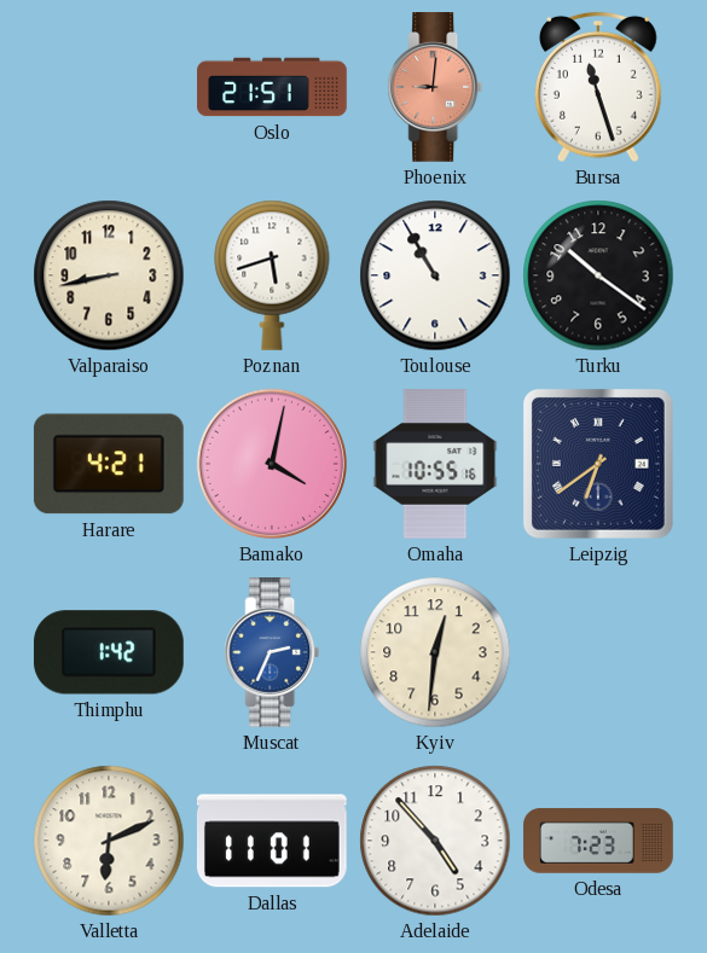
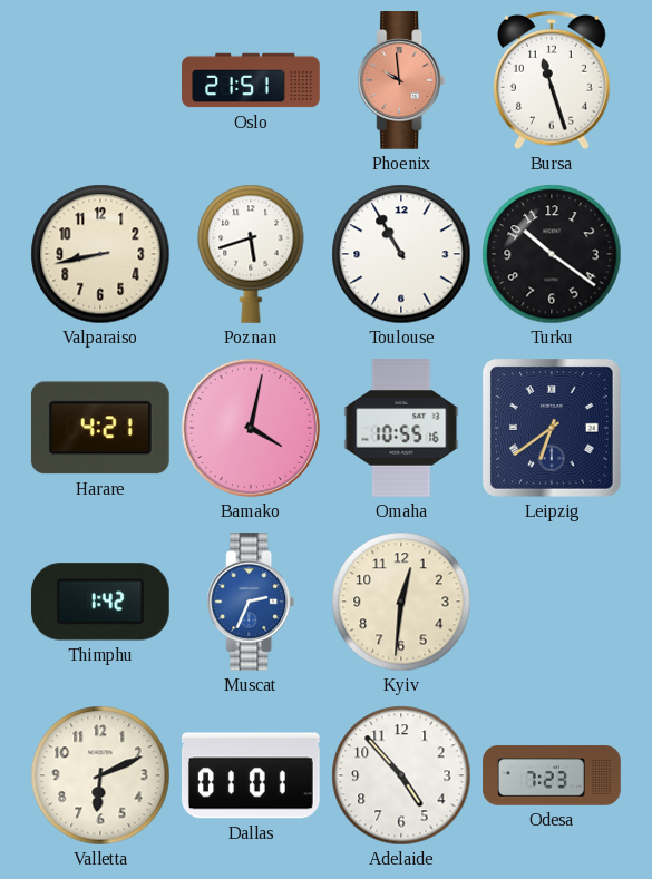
Phoenix: 9:01 -> 9:59
Dallas: 11:01 -> 01:01
